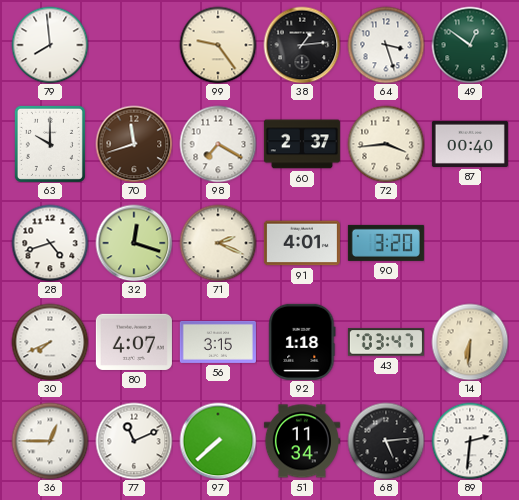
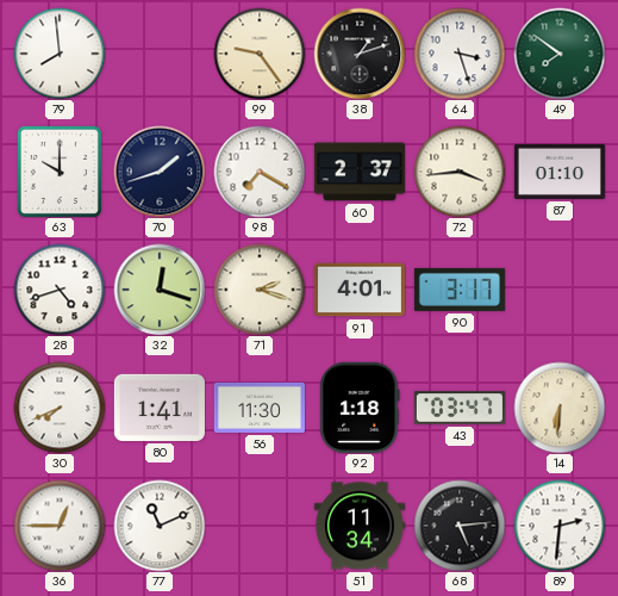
38: 1:14 -> 1:12
49: 12:51 -> 7:51
70: 11:42 -> 1:42
70 dial: brown -> navy
87: 00:40 -> 01:10
71: 2:19 -> 2:18
90: 3:20 -> 3:17
80: 4:07 -> 1:41
56: 3:15 -> 11:30
97: 7:38 -> none
